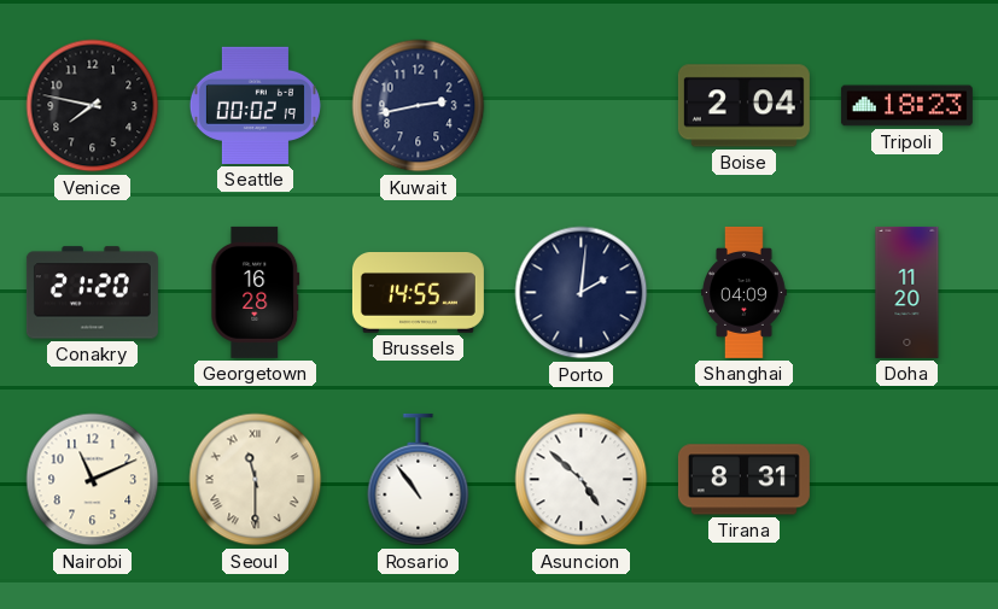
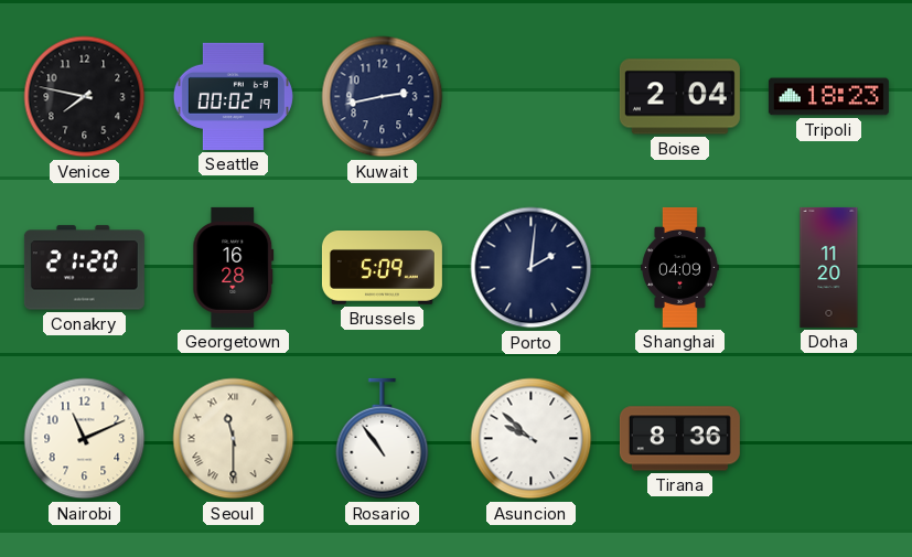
Brussels: 14:55 -> 5:09
Asuncion: 4:52 -> 9:52
Tirana: 8:31 -> 8:36
